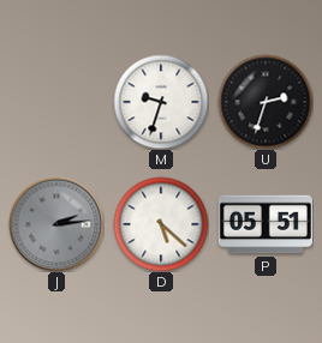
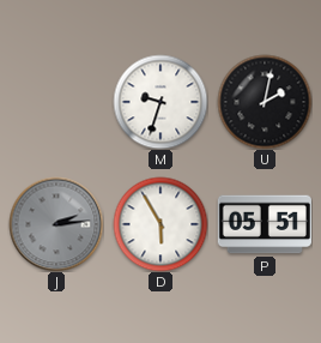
U: 2:33 -> 2:02
D: 5:22 -> 5:55
